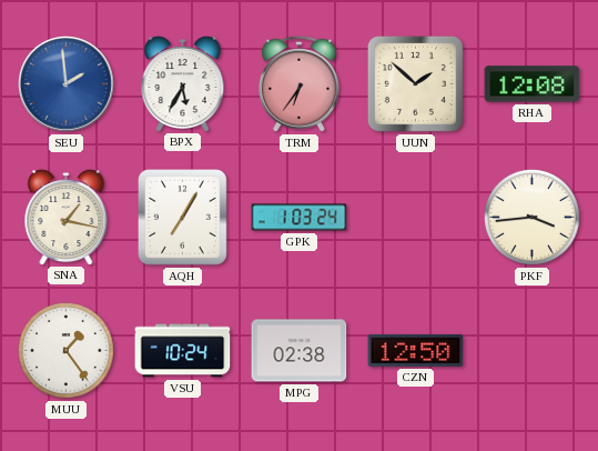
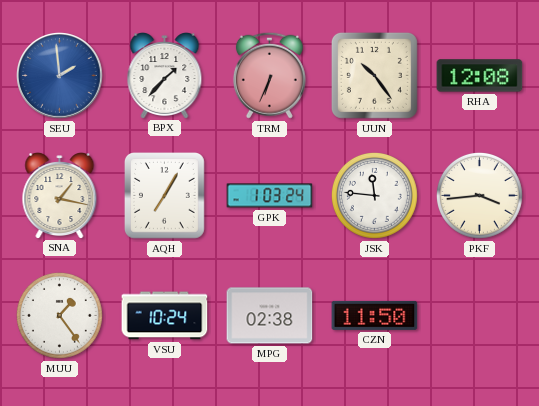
BPX: 5:35 -> 1:37
TRM: 6:36 -> 6:34
UUN: 1:52 -> 10:24
JSK: none -> 11:46
CZN: 12:50 -> 11:50
